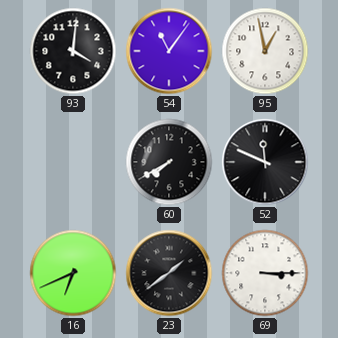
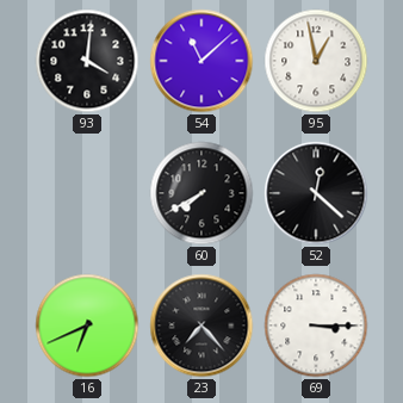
54: 11:06 -> 11:08
52: 11:49 -> 12:22
23: 1:39 -> 7:23
